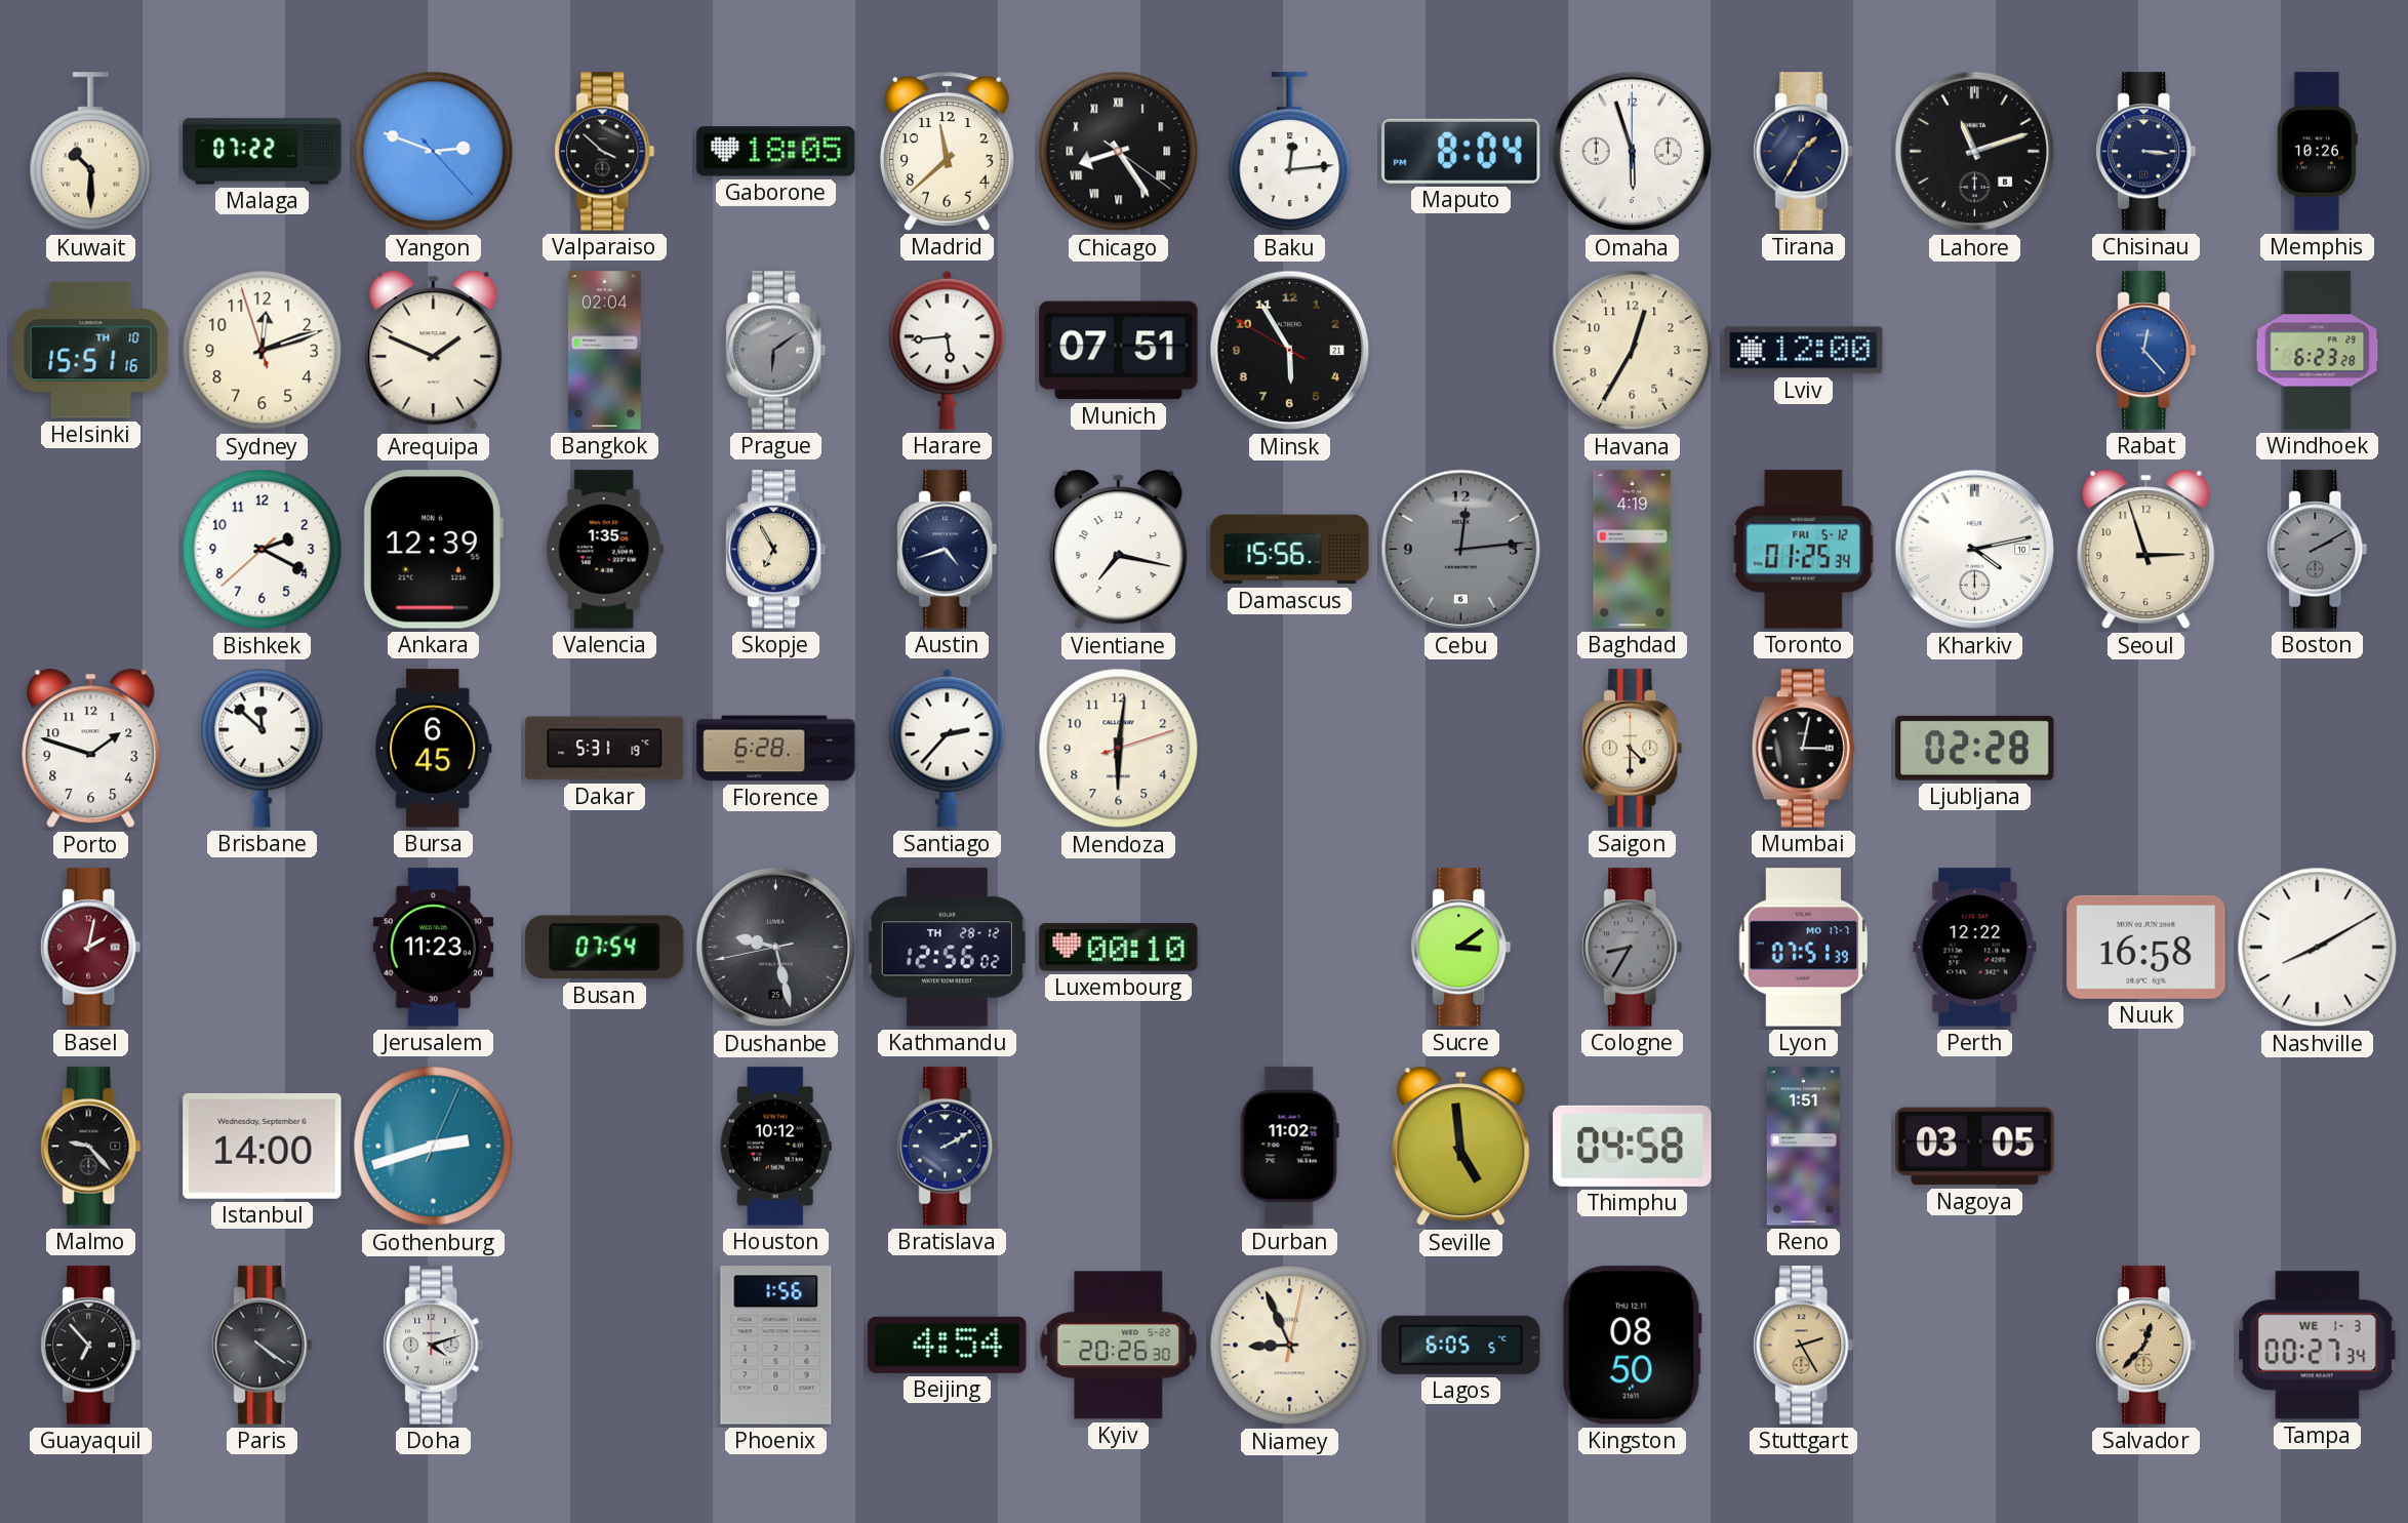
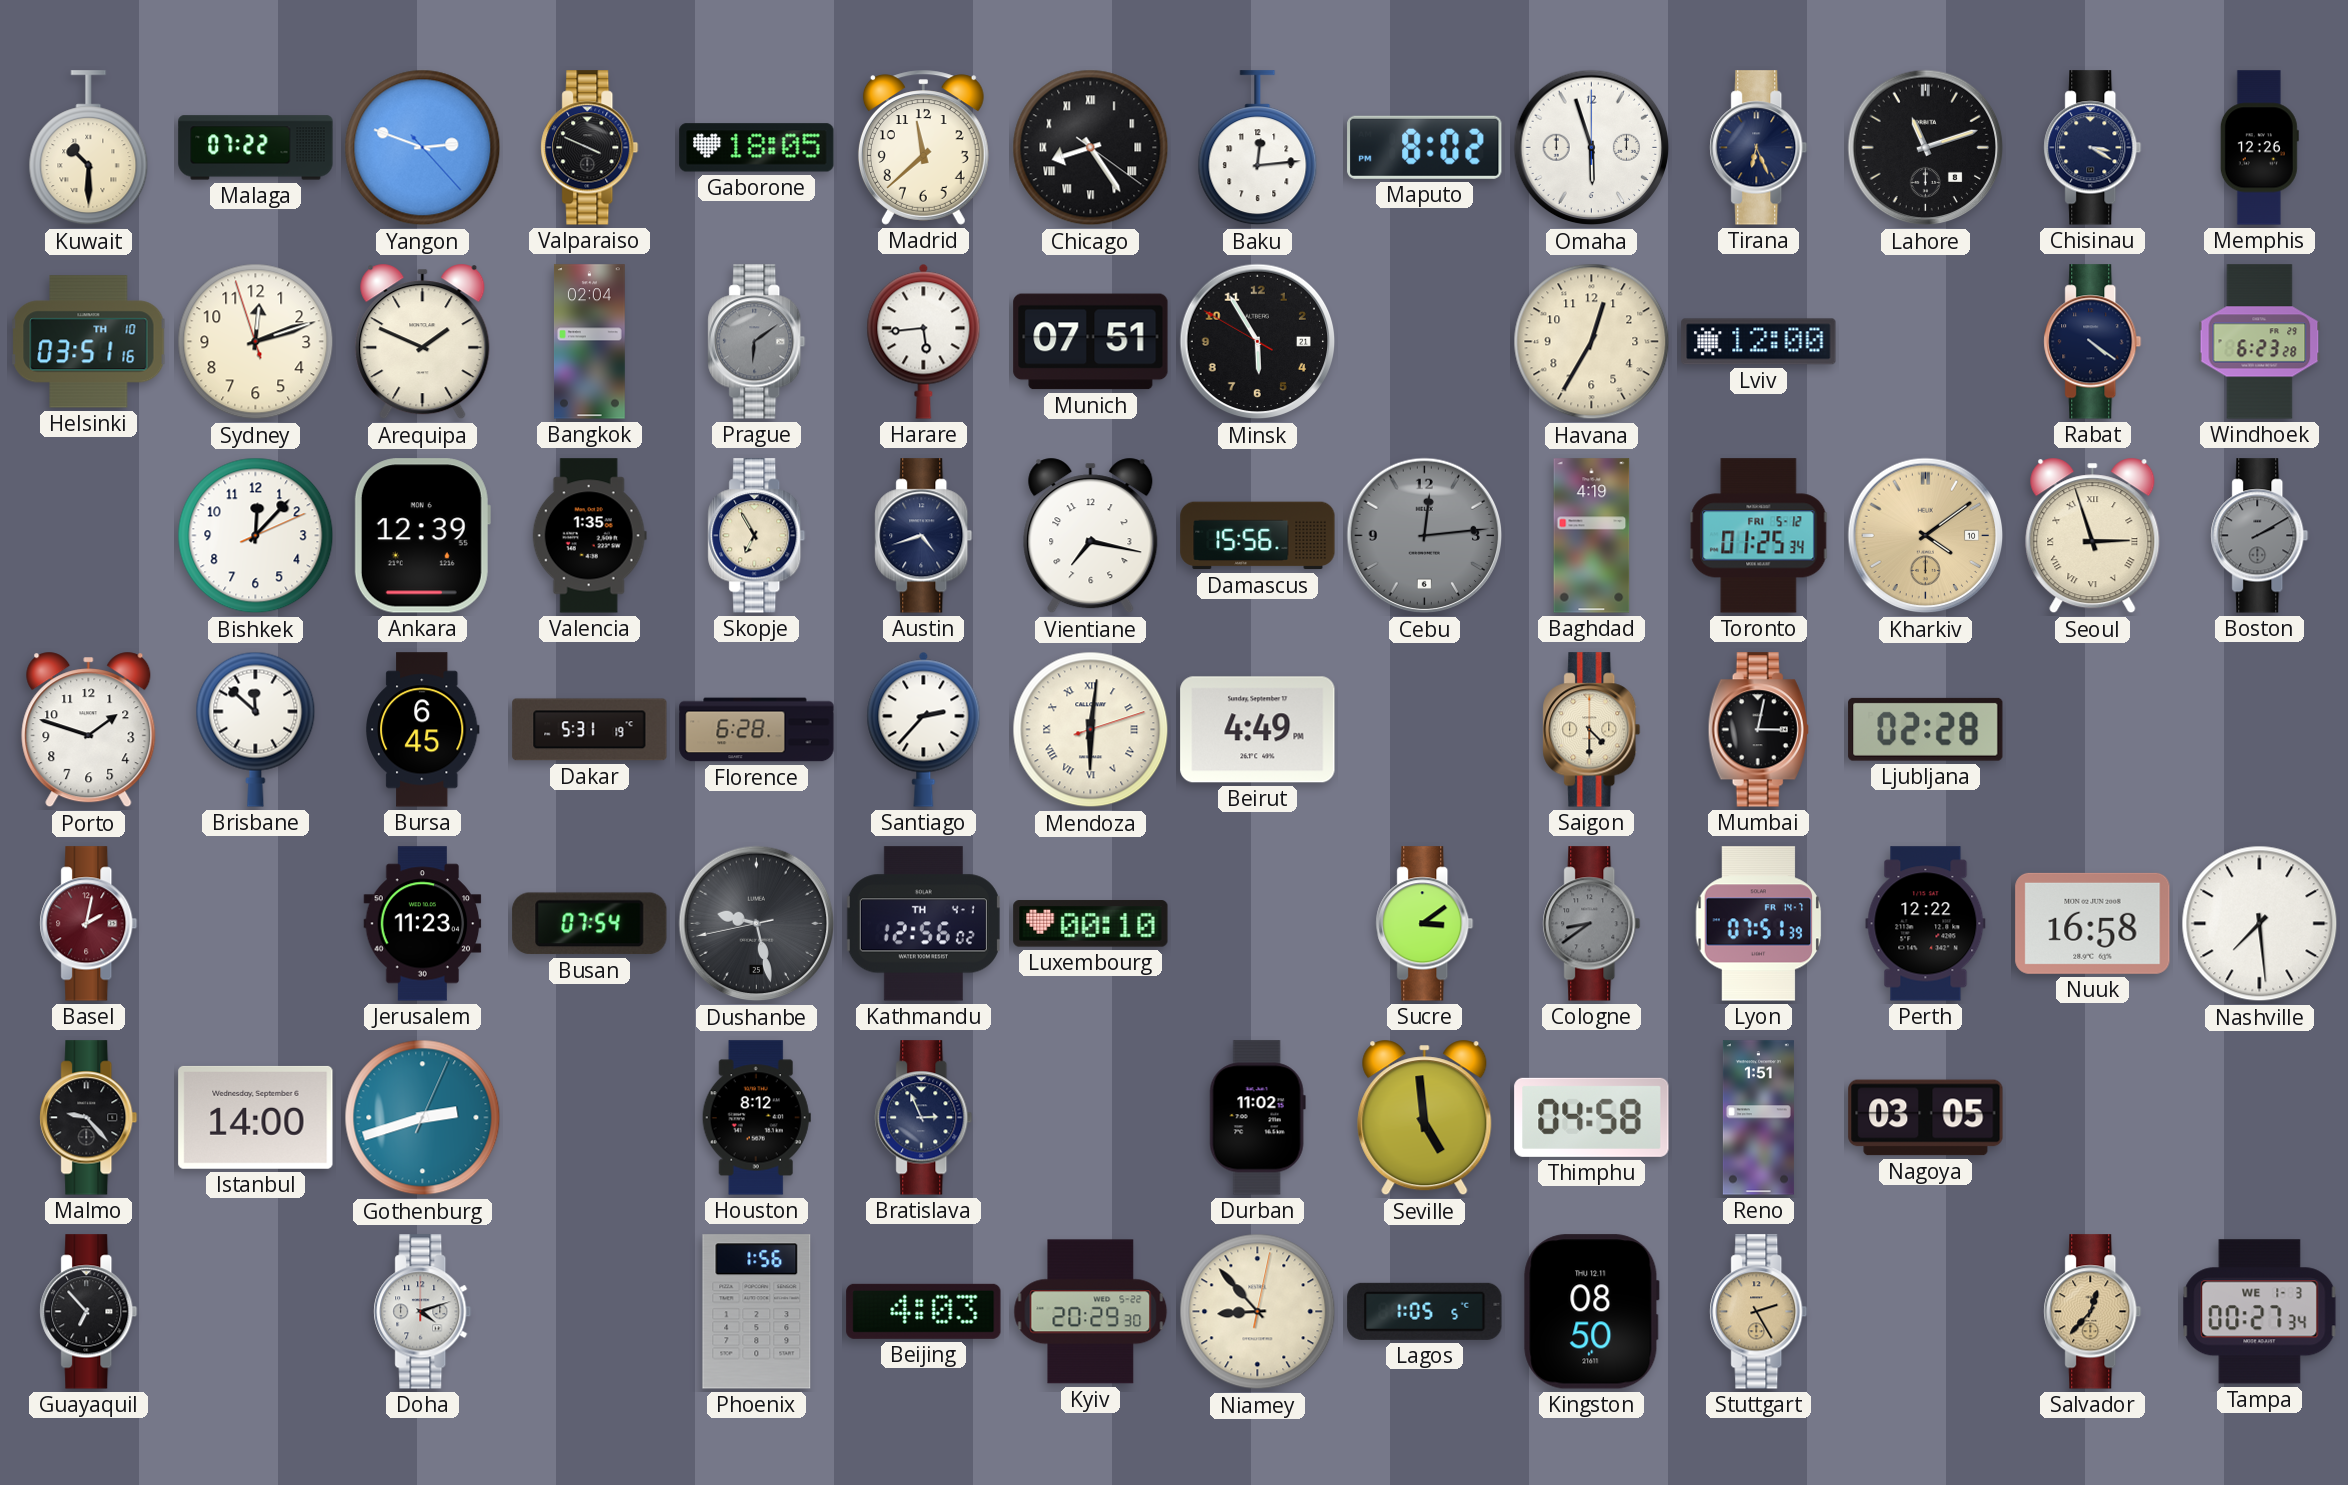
Valparaiso: 3:52 -> 3:49
Maputo: 8:04 -> 8:02
Tirana: 1:35 -> 6:26
Chisinau: 3:16 -> 3:20
Memphis: 10:26 -> 12:26
Helsinki: 15:51 -> 03:51
Rabat: 12:23 -> 4:21
Rabat dial: blue -> navy
Bishkek: 2:19 -> 12:07
Kharkiv: 4:13 -> 4:09
Kharkiv dial: white -> champagne
Seoul numerals: Arabic -> Roman
Mendoza numerals: Arabic -> Roman
Beirut: none -> 4:49
Kathmandu date: TH 28-12 -> TH 4-1
Cologne: 8:35 -> 8:39
Lyon date: MO 17-7 -> FR 14-7
Nashville: 8:10 -> 7:29
Houston: 10:12 -> 8:12
Bratislava: 2:10 -> 2:56
Paris: 4:21 -> none
Beijing: 4:54 -> 4:03
Kyiv: 20:26 -> 20:29
Niamey: 8:56 -> 8:53
Lagos: 6:05 -> 1:05
